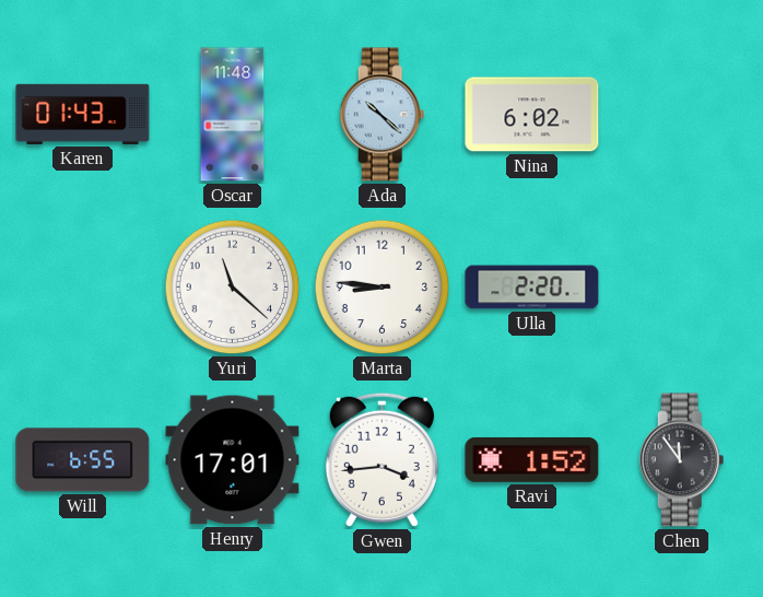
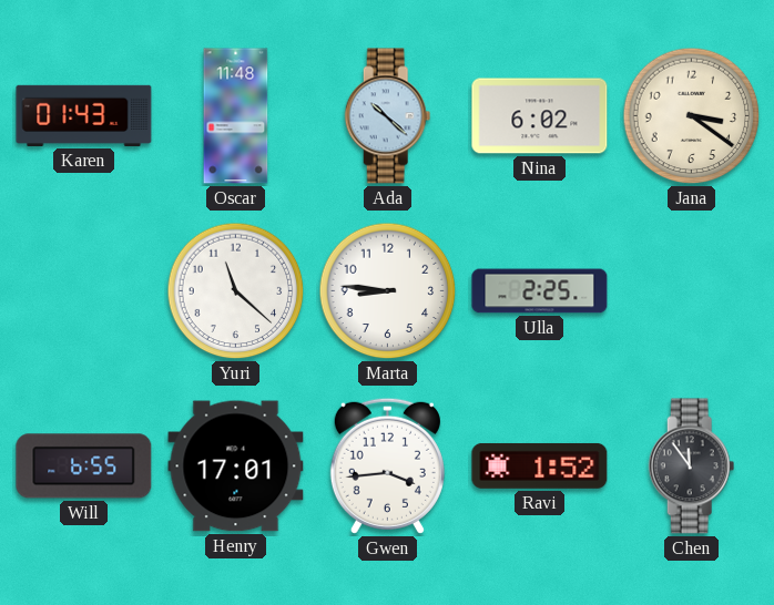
Jana: none -> 3:21
Ulla: 2:20 -> 2:25
